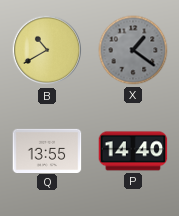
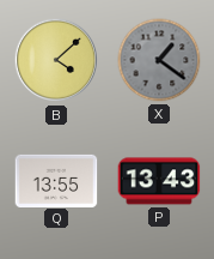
B: 10:40 -> 4:08
P: 14:40 -> 13:43
